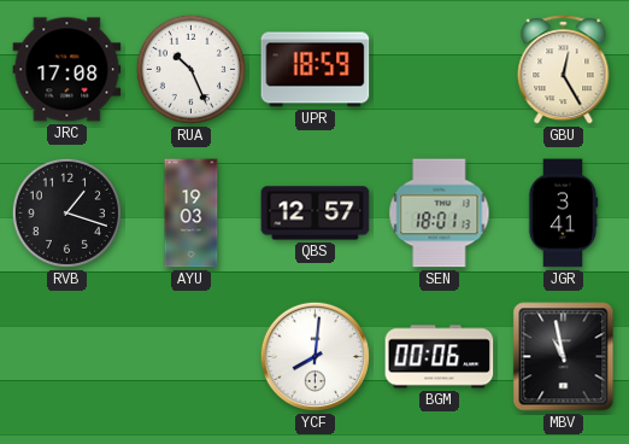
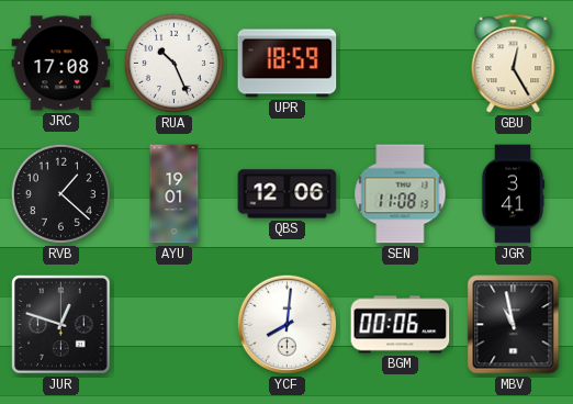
RVB: 1:18 -> 1:22
AYU: 19:03 -> 19:01
QBS: 12:57 -> 12:06
SEN: 18:01 -> 11:08
JUR: none -> 12:48
